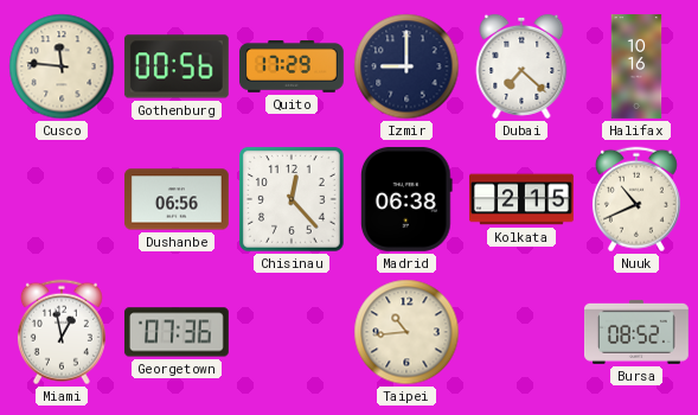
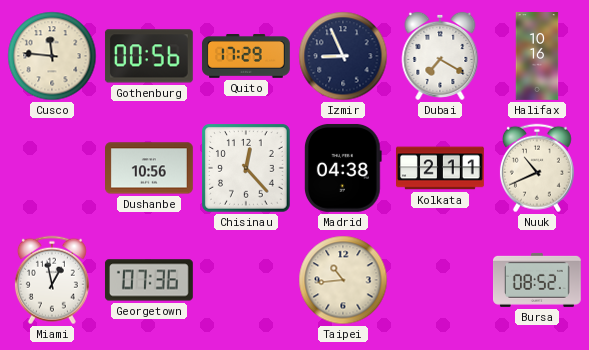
Izmir: 9:00 -> 8:56
Dubai: 7:22 -> 7:20
Dushanbe: 06:56 -> 10:56
Madrid: 06:38 -> 04:38
Kolkata: 2:15 -> 2:11
